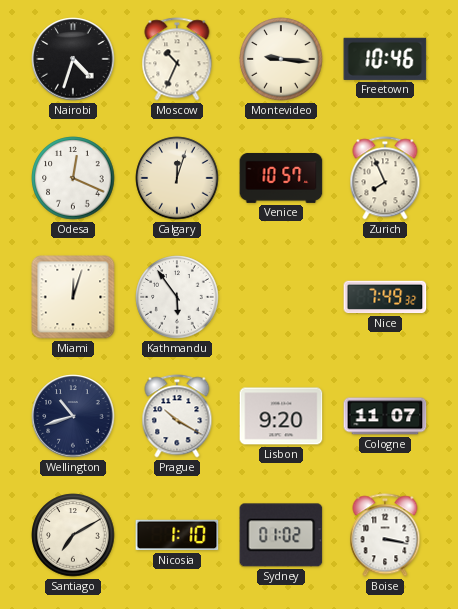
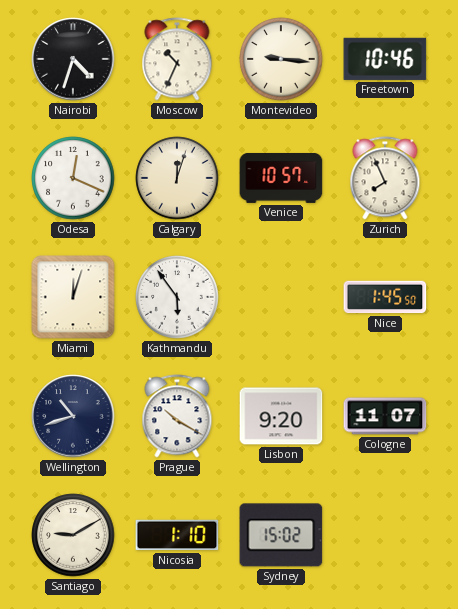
Nice: 7:49 -> 1:45
Santiago: 7:10 -> 9:10
Sydney: 01:02 -> 15:02
Boise: 3:17 -> none
